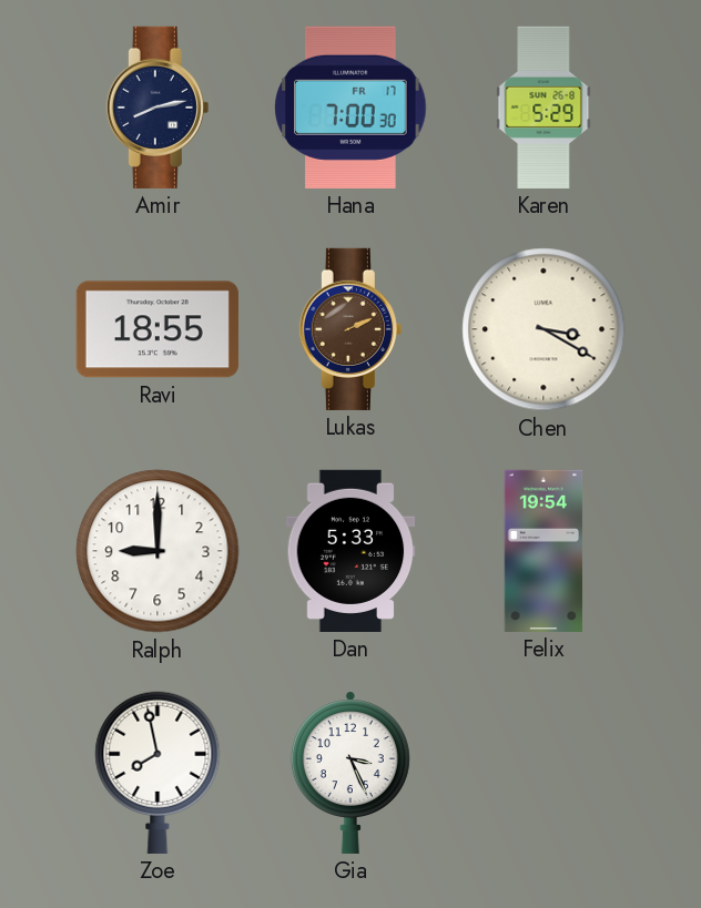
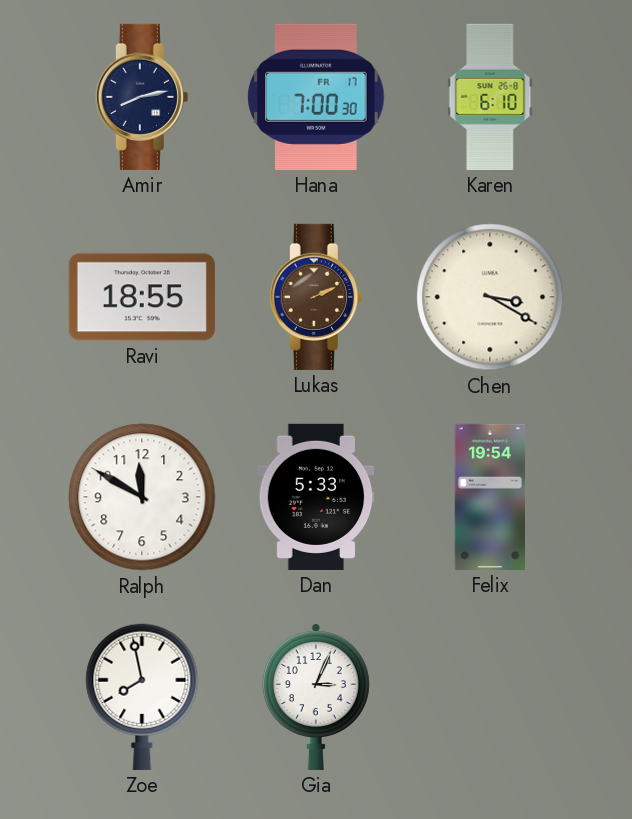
Karen: 5:29 -> 6:10
Ralph: 9:00 -> 11:50
Gia: 3:26 -> 3:04
